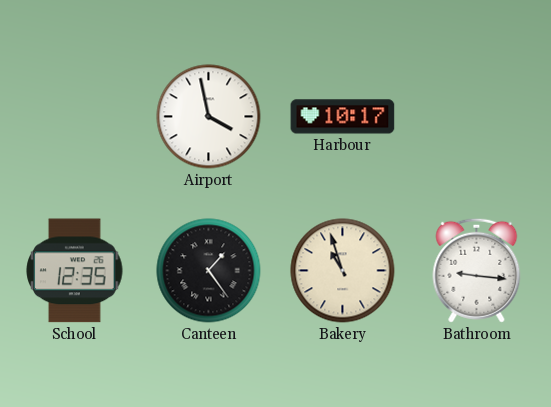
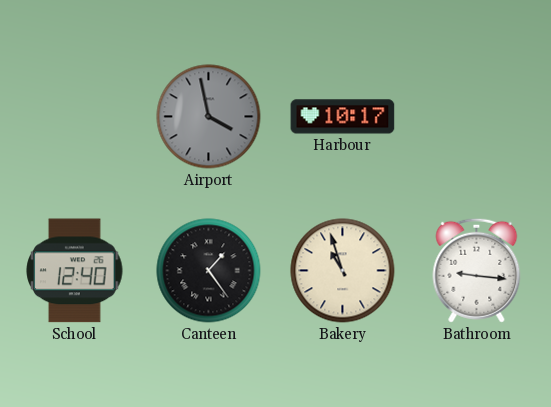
Airport dial: white -> grey
School: 12:35 -> 12:40
